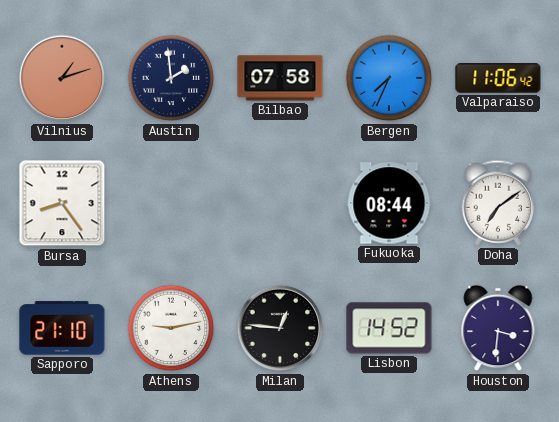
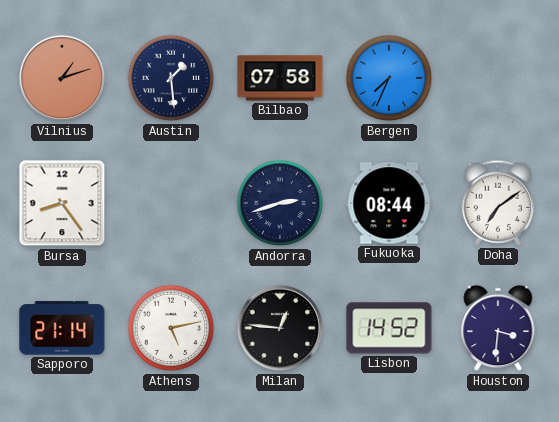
Austin: 1:59 -> 1:29
Valparaiso: 11:06 -> none
Andorra: none -> 2:42
Sapporo: 21:10 -> 21:14
Athens: 9:13 -> 5:13
